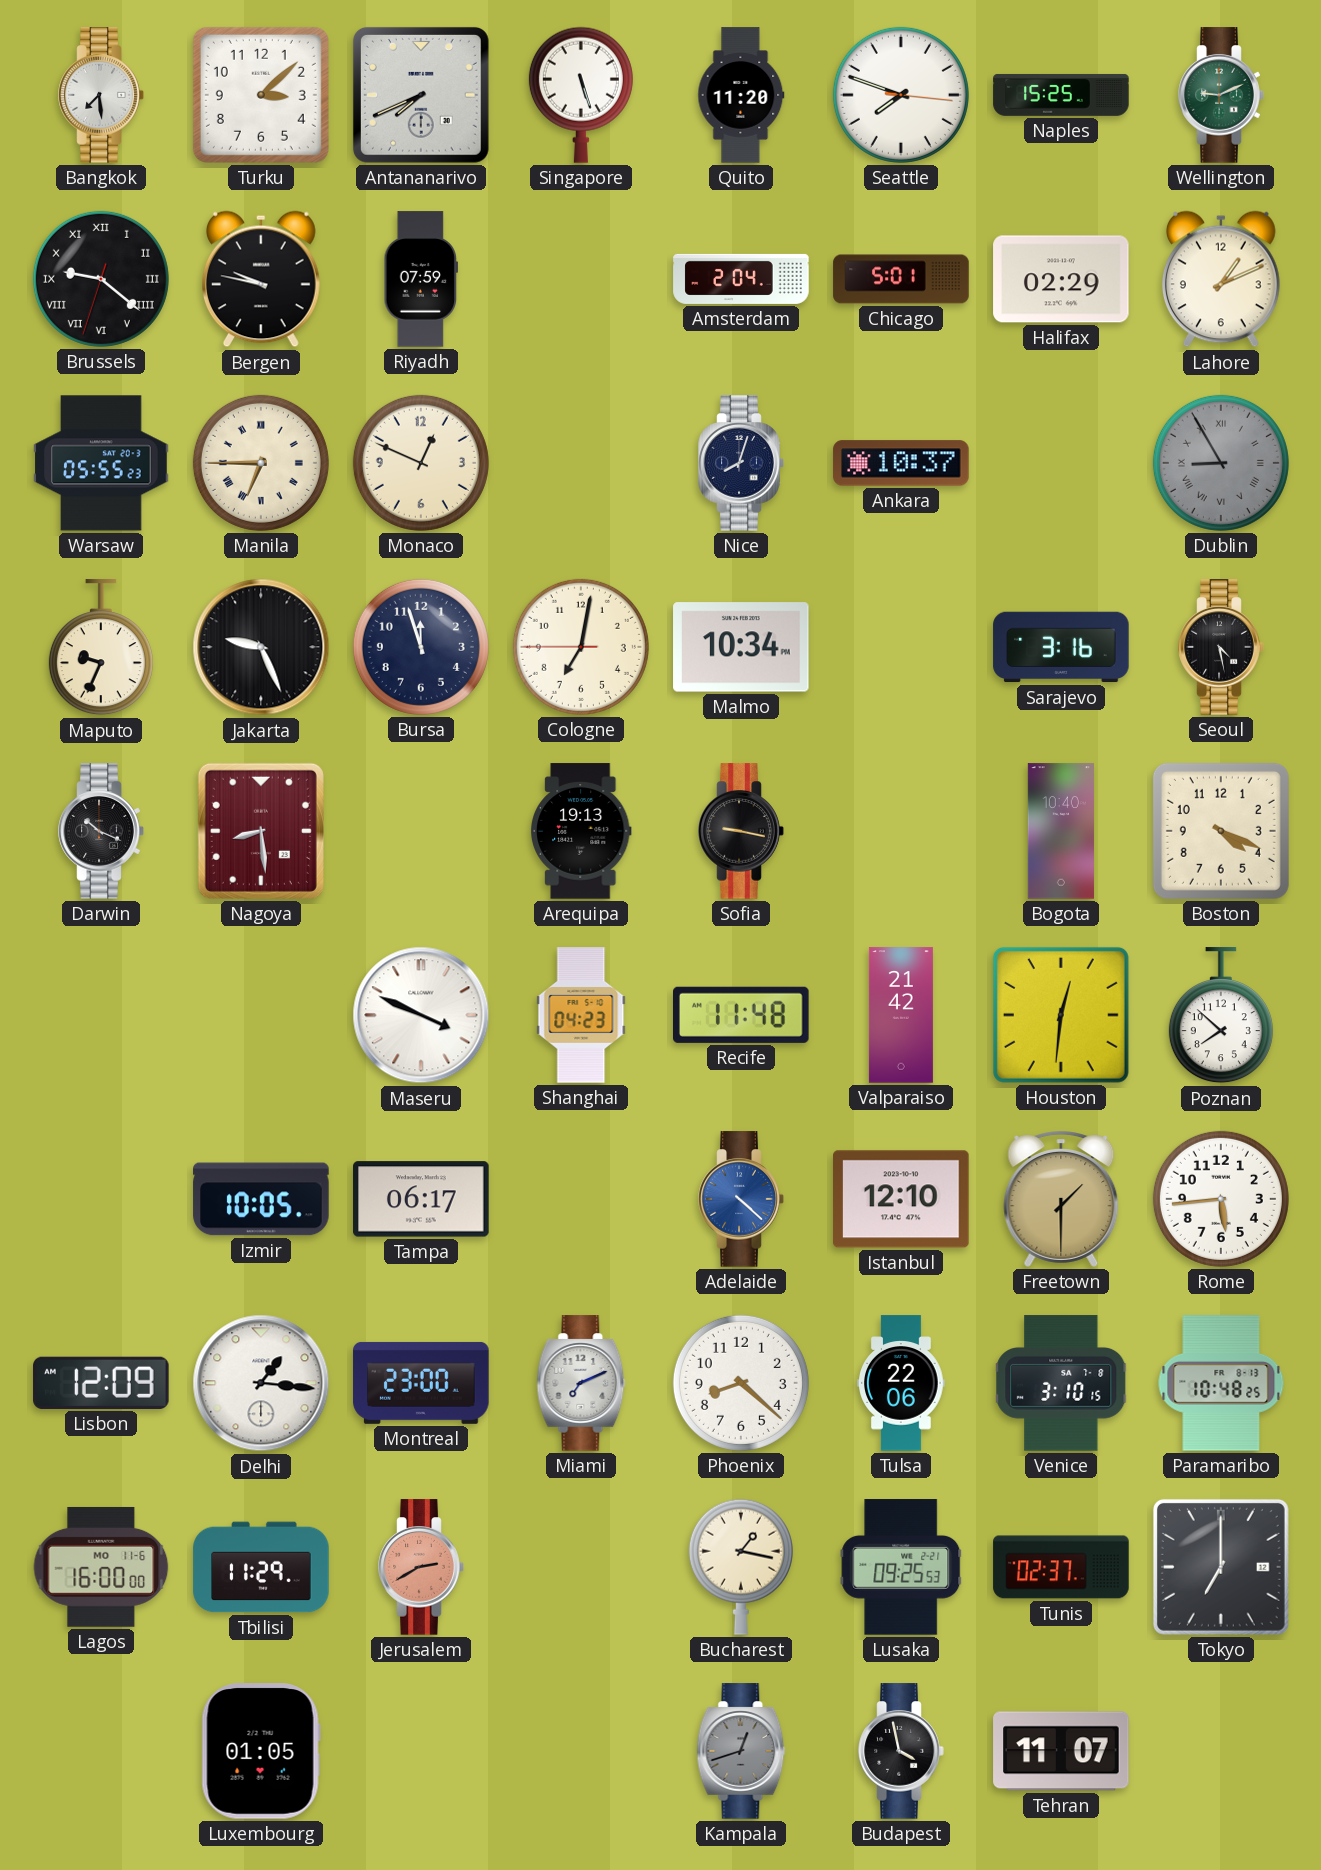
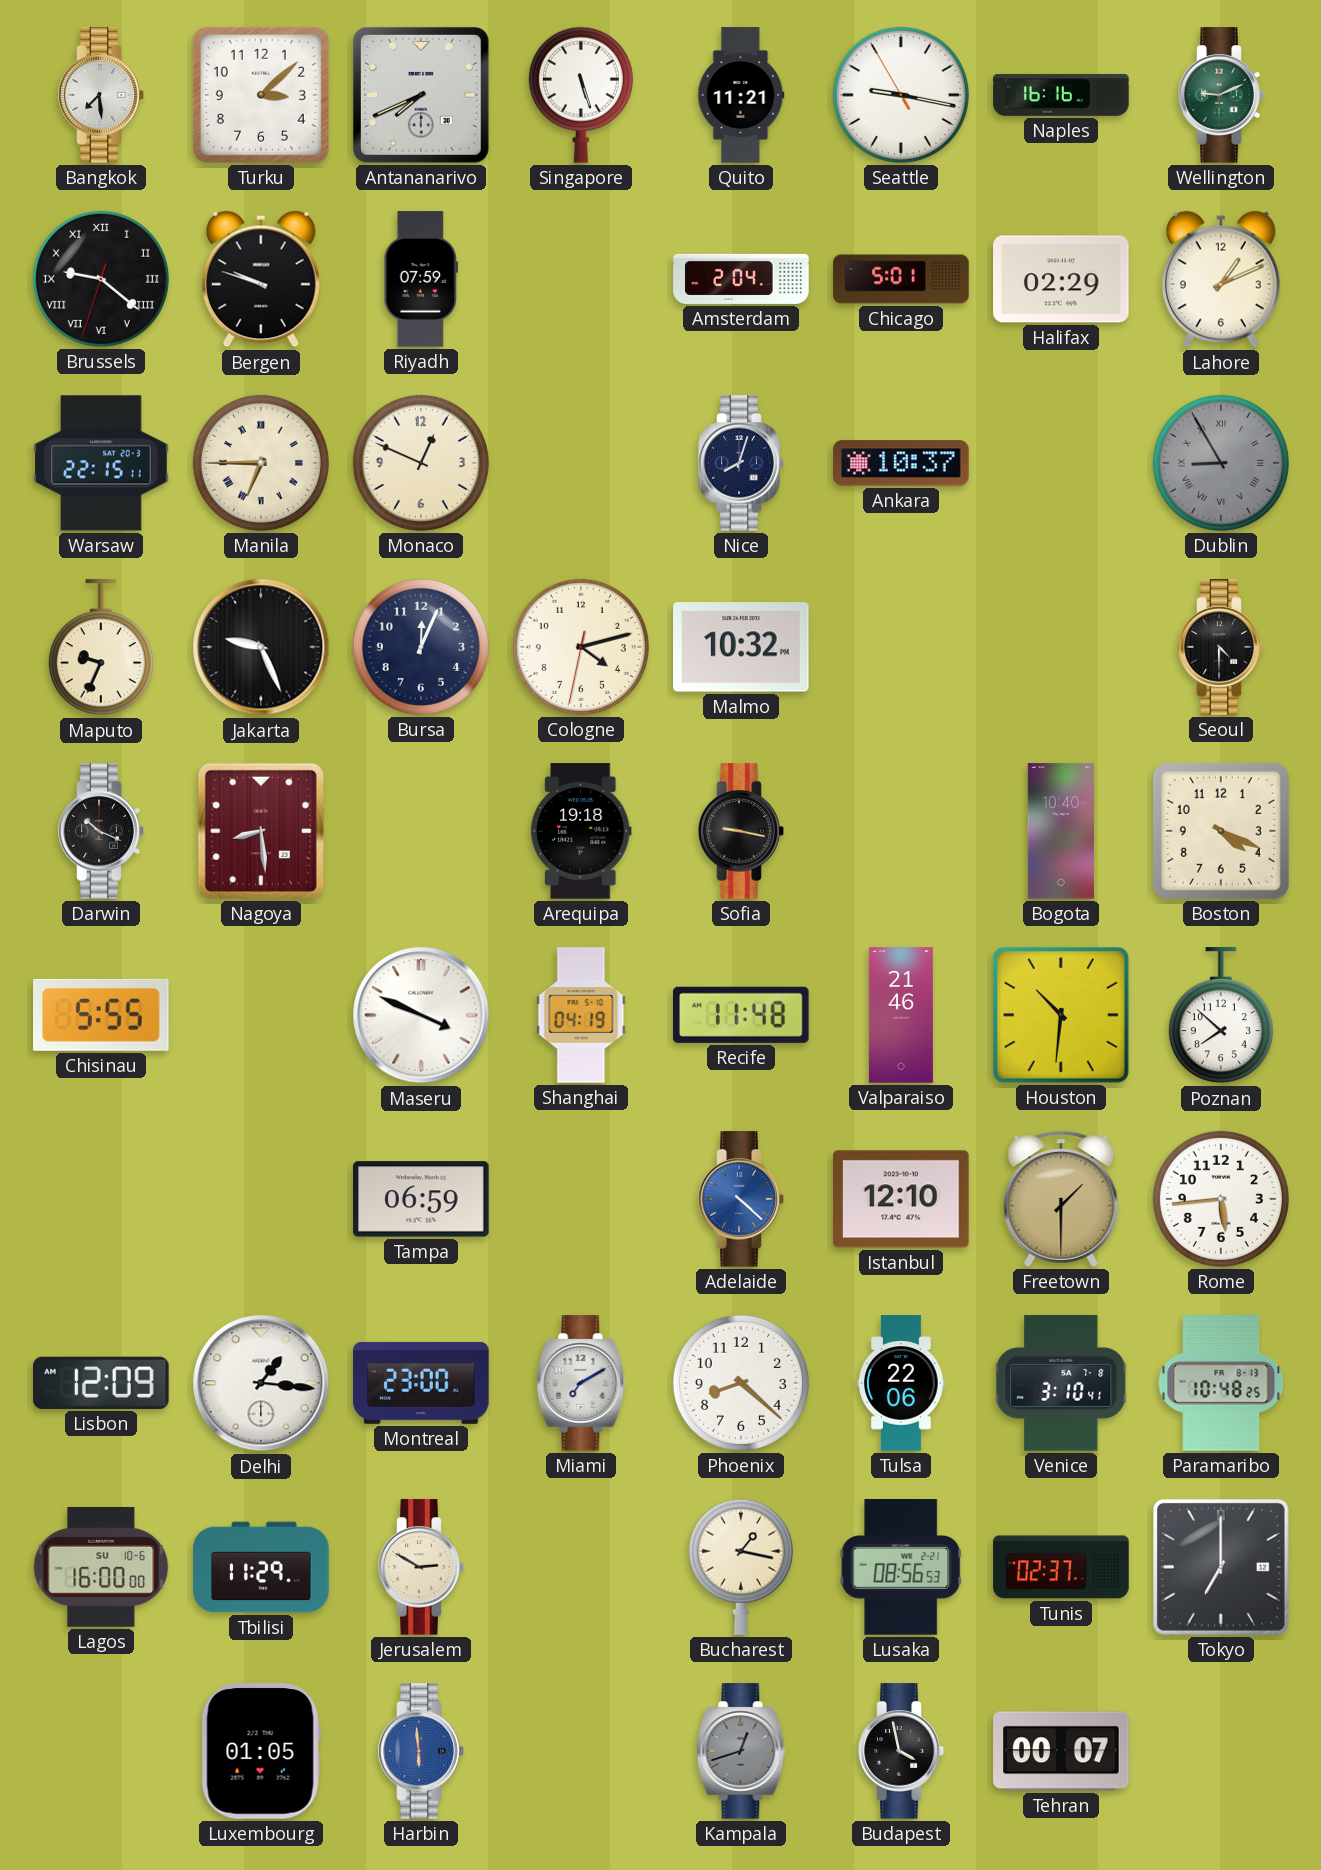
Quito: 11:20 -> 11:21
Seattle: 7:48 -> 9:16
Naples: 15:25 -> 16:16
Bergen: 9:47 -> 9:48
Warsaw: 05:55 -> 22:15
Bursa: 11:57 -> 12:04
Cologne: 7:01 -> 4:12
Malmo: 10:34 -> 10:32
Sarajevo: 3:16 -> none
Seoul: 4:28 -> 4:30
Arequipa: 19:13 -> 19:18
Chisinau: none -> 5:55
Shanghai: 04:23 -> 04:19
Valparaiso: 21:42 -> 21:46
Houston: 12:31 -> 10:31
Izmir: 10:05 -> none
Tampa: 06:17 -> 06:59
Miami: 7:11 -> 7:10
Venice: 3:10:15 -> 3:10:41
Lagos date: MO 11-6 -> SU 10-6
Jerusalem: 2:40 -> 2:50
Jerusalem dial: salmon -> cream
Lusaka: 09:25 -> 08:56
Harbin: none -> 5:59
Tehran: 11:07 -> 00:07
